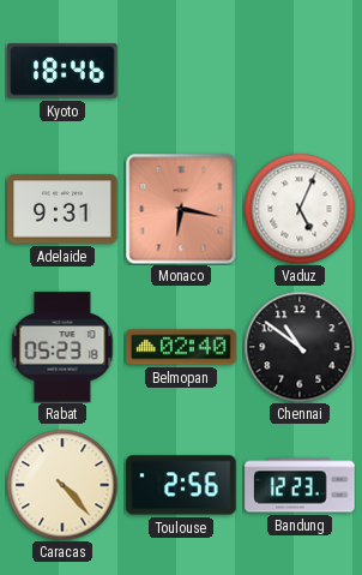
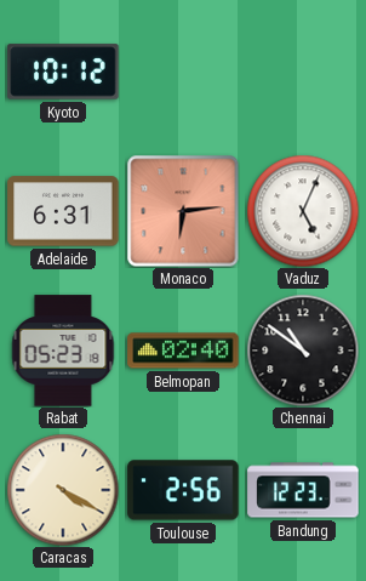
Kyoto: 18:46 -> 10:12
Adelaide: 9:31 -> 6:31
Monaco: 6:17 -> 6:14
Caracas: 4:23 -> 4:20
